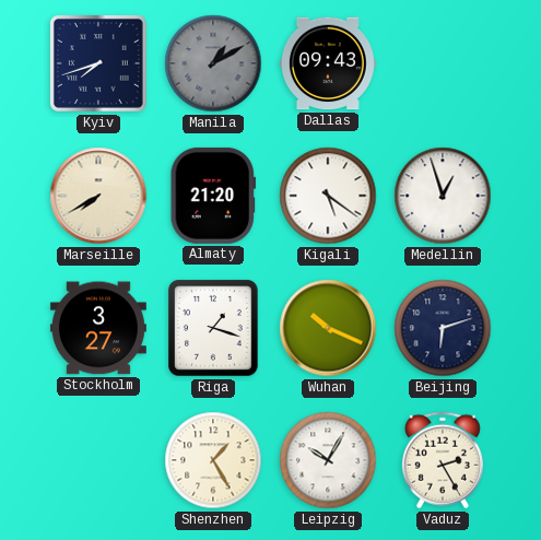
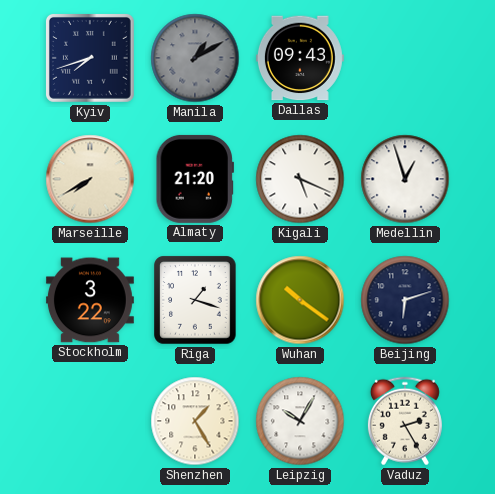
Kigali: 5:21 -> 5:19
Stockholm: 3:27 -> 3:22
Wuhan: 10:19 -> 10:21
